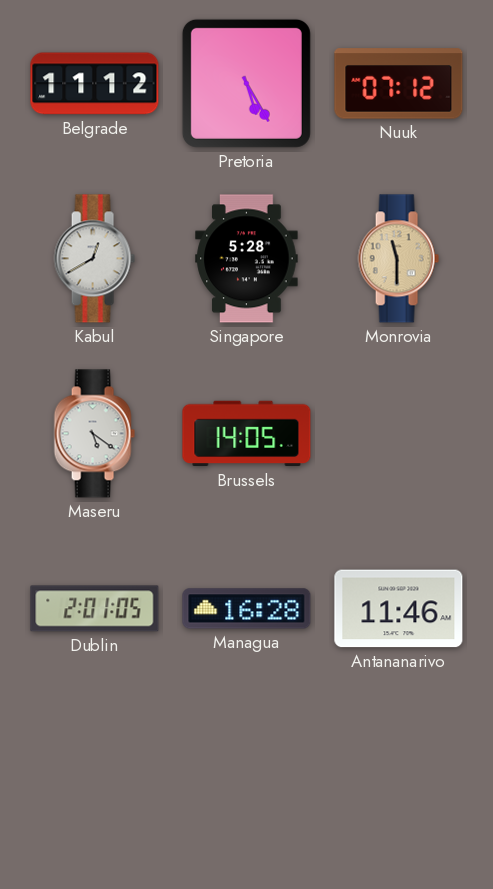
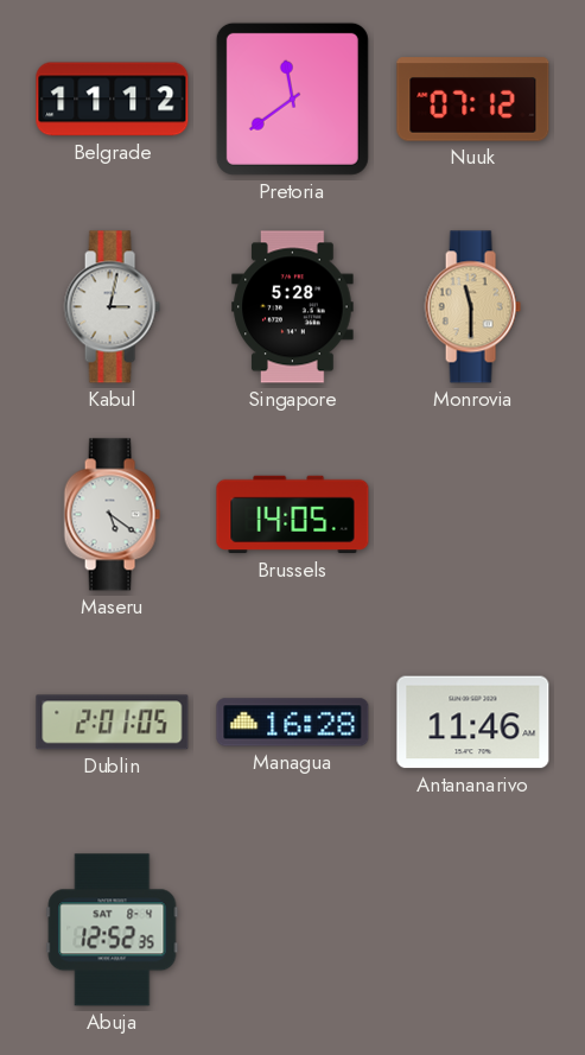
Pretoria: 5:25 -> 11:39
Kabul: 12:40 -> 3:02
Abuja: none -> 12:52
